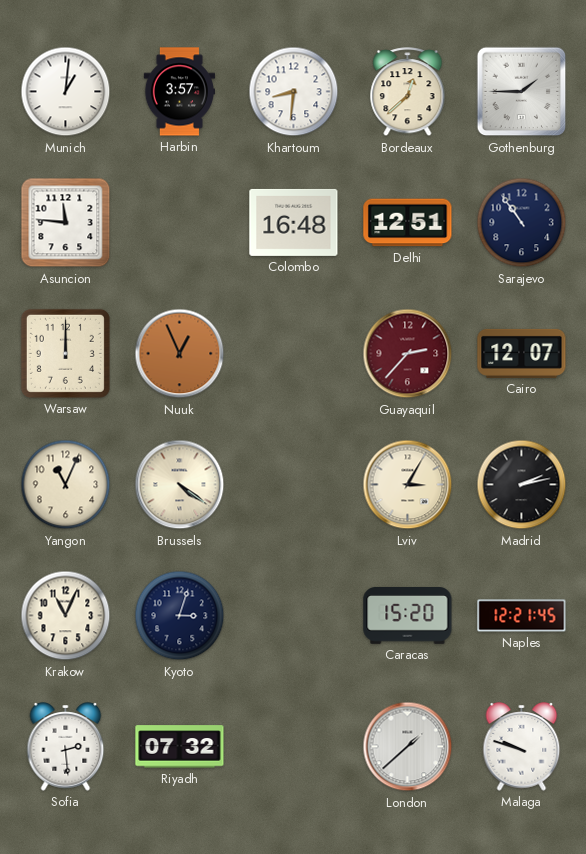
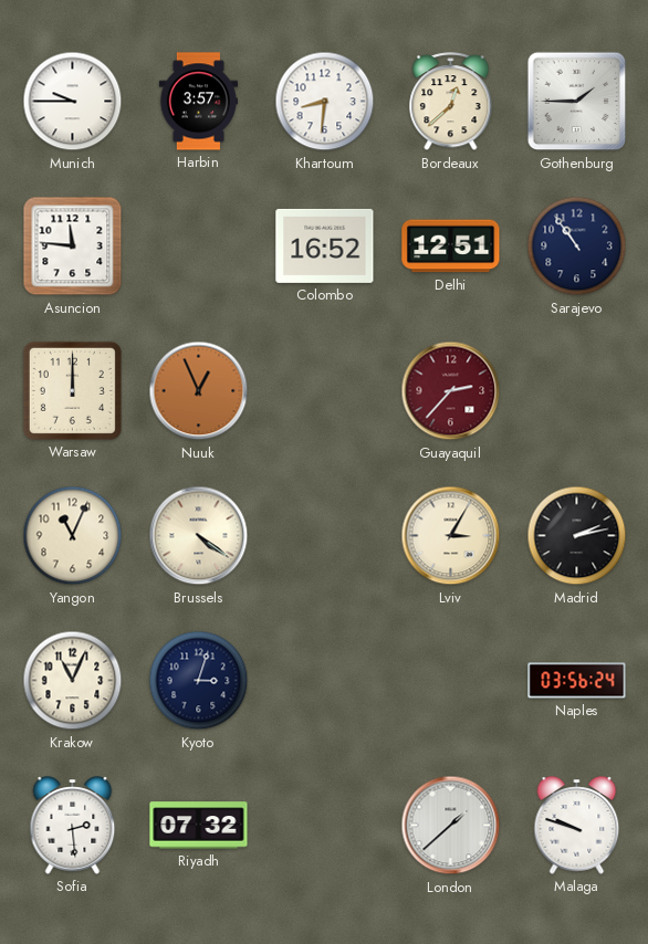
Munich: 1:01 -> 9:45
Colombo: 16:48 -> 16:52
Cairo: 12:07 -> none
Caracas: 15:20 -> none
Naples: 12:21 -> 03:56
